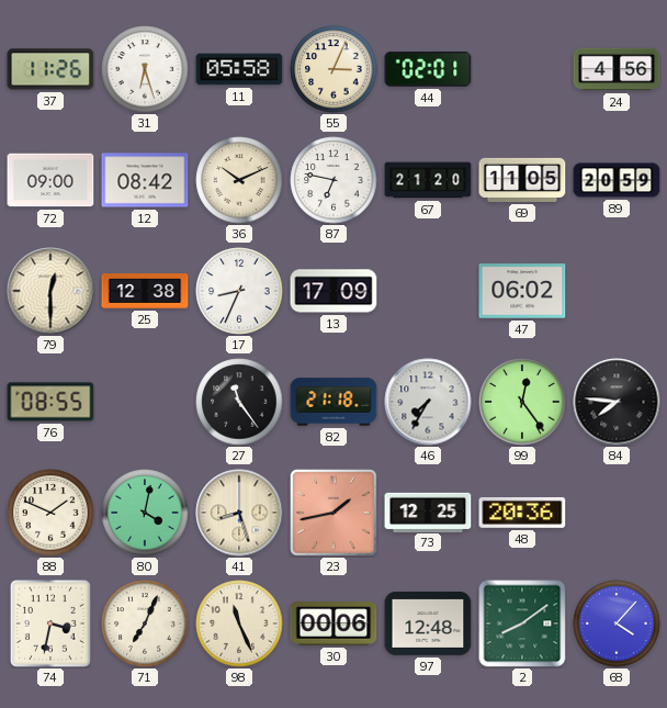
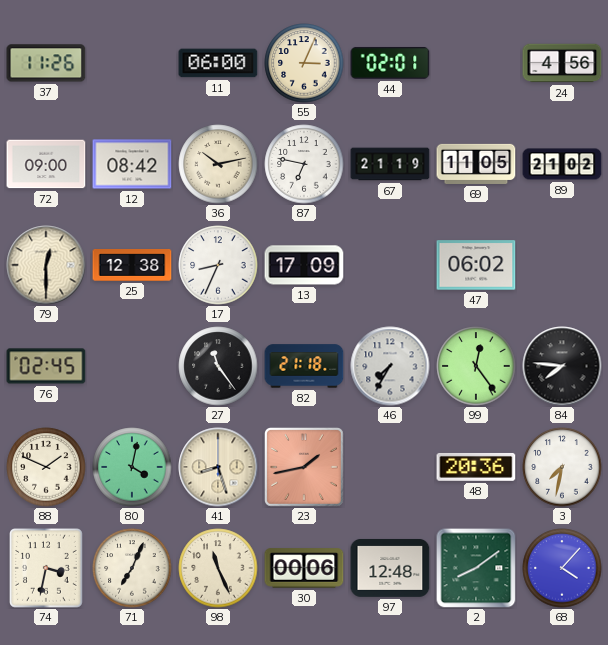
31: 6:27 -> none
11: 05:58 -> 06:00
36: 10:11 -> 10:13
67: 21:20 -> 21:19
89: 20:59 -> 21:02
76: 08:55 -> 02:45
73: 12:25 -> none
3: none -> 7:32
